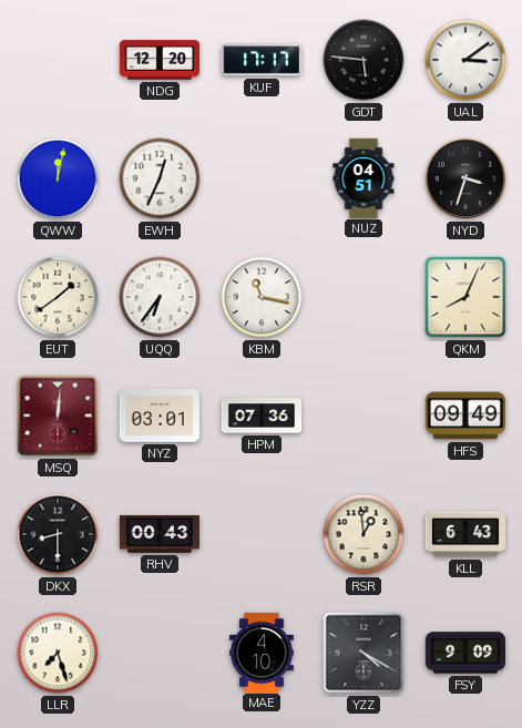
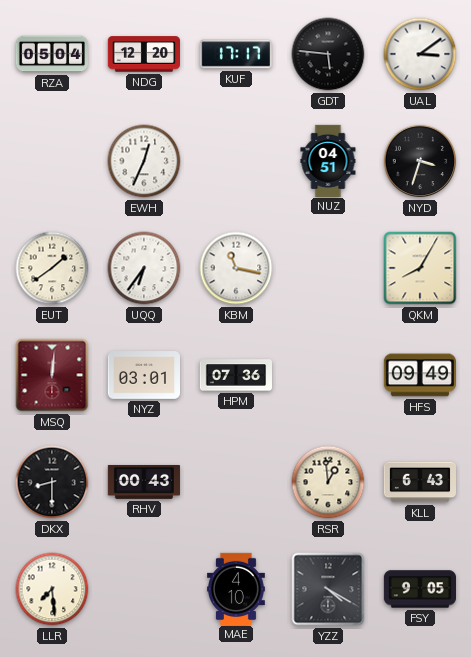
RZA: none -> 05:04
QWW: 12:02 -> none
QKM: 8:04 -> 8:05
LLR: 7:27 -> 7:29
FSY: 9:09 -> 9:05
